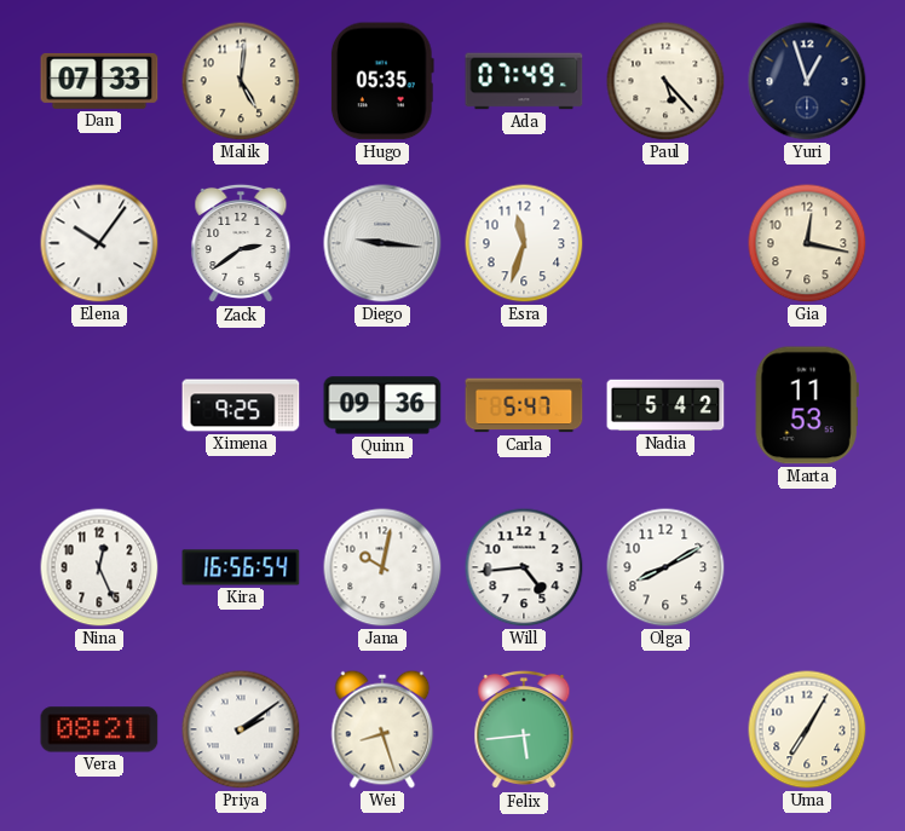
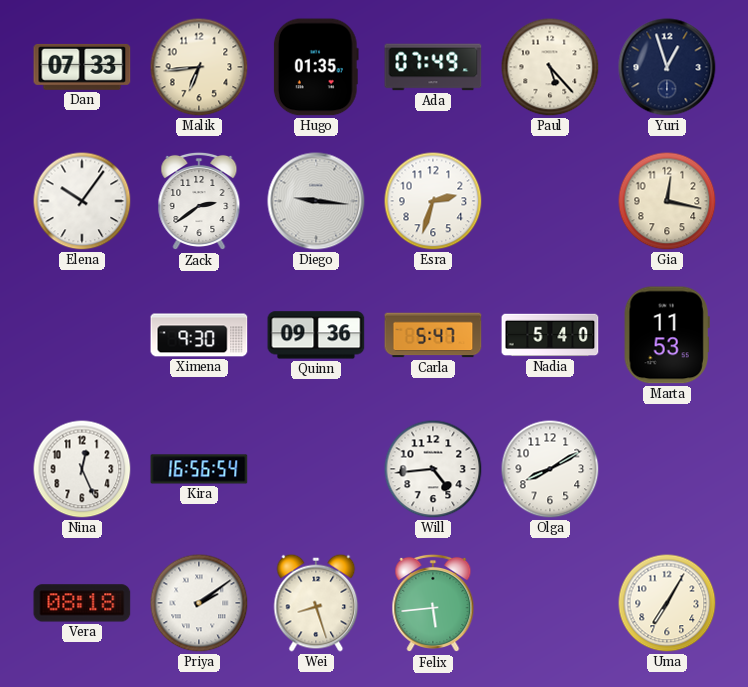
Malik: 5:01 -> 6:44
Hugo: 05:35 -> 01:35
Esra: 11:33 -> 2:33
Ximena: 9:25 -> 9:30
Nadia: 5:42 -> 5:40
Jana: 10:02 -> none
Vera: 08:21 -> 08:18
